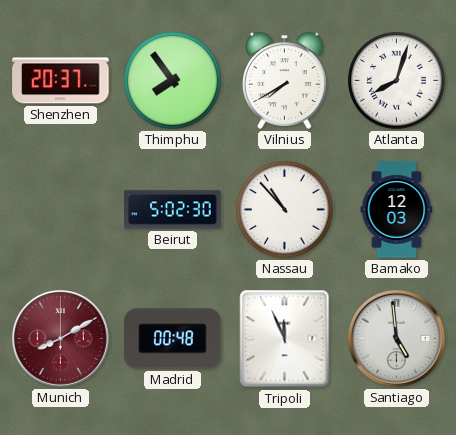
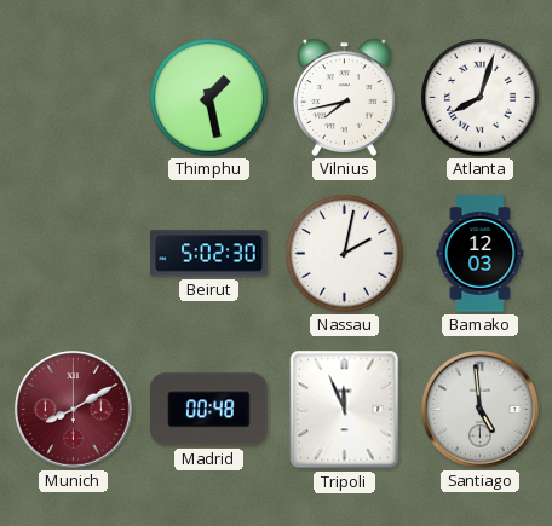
Shenzhen: 20:37 -> none
Thimphu: 7:54 -> 1:28
Vilnius: 7:40 -> 7:43
Nassau: 10:53 -> 2:02
